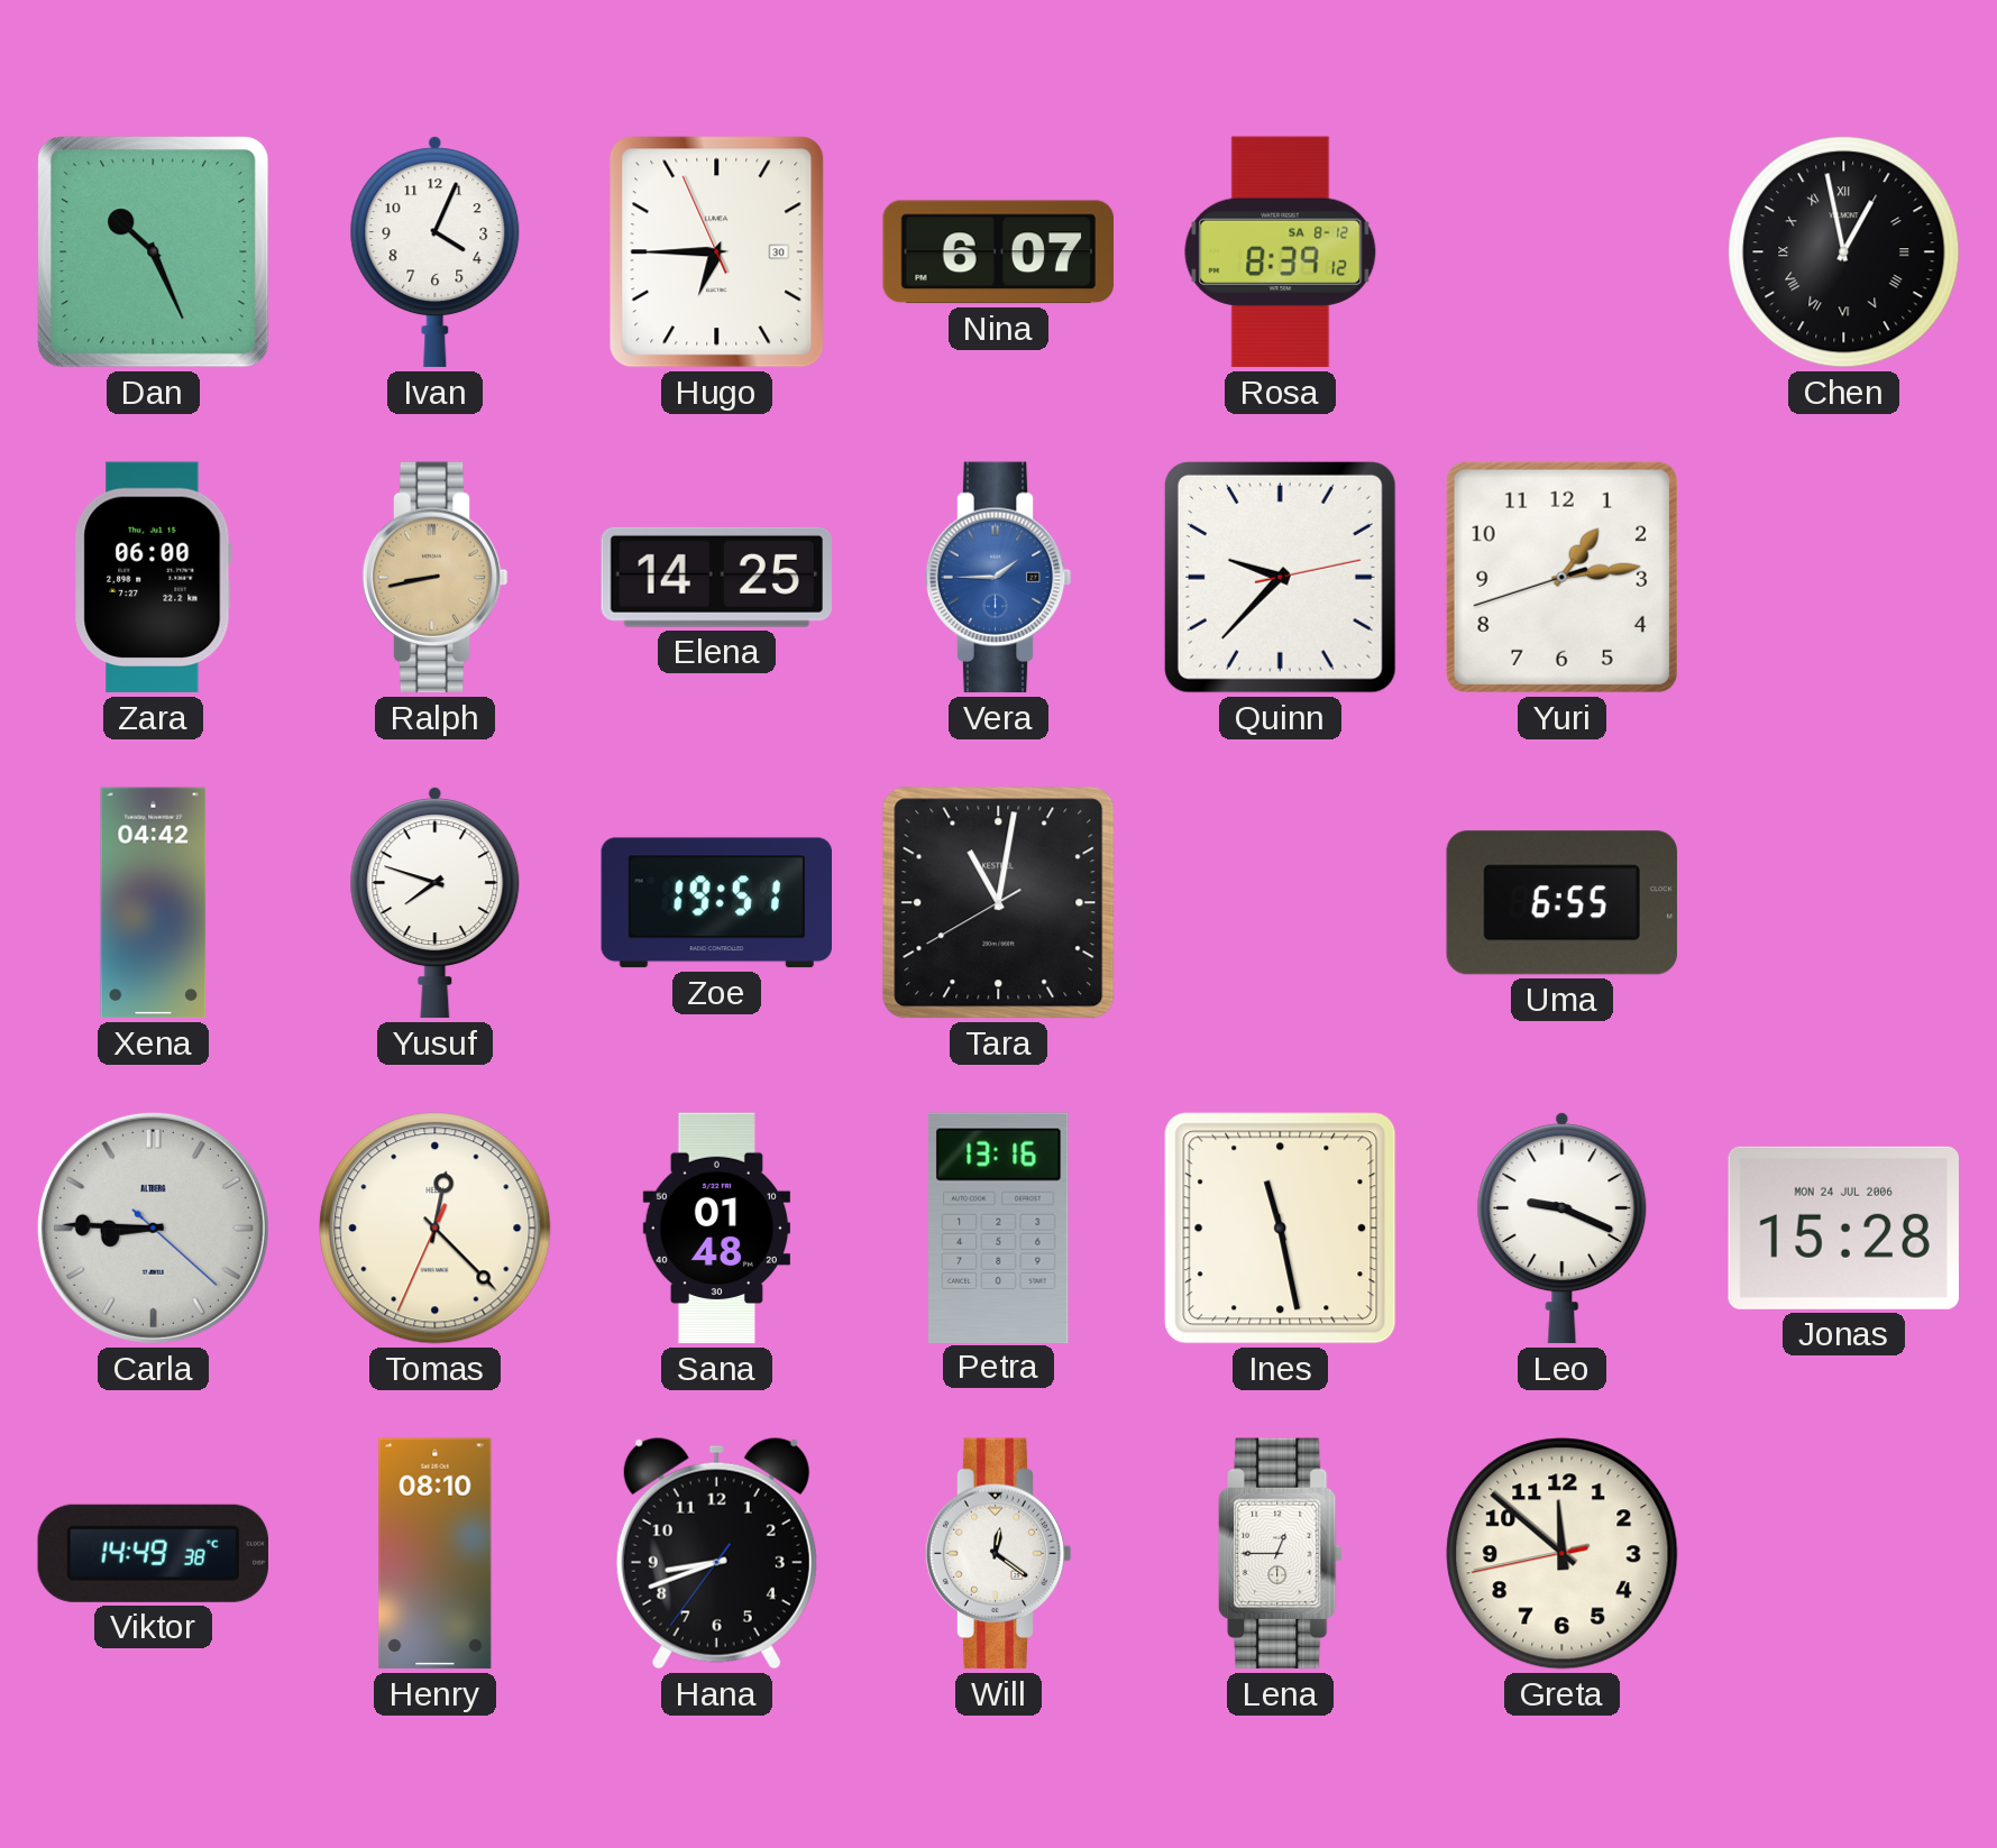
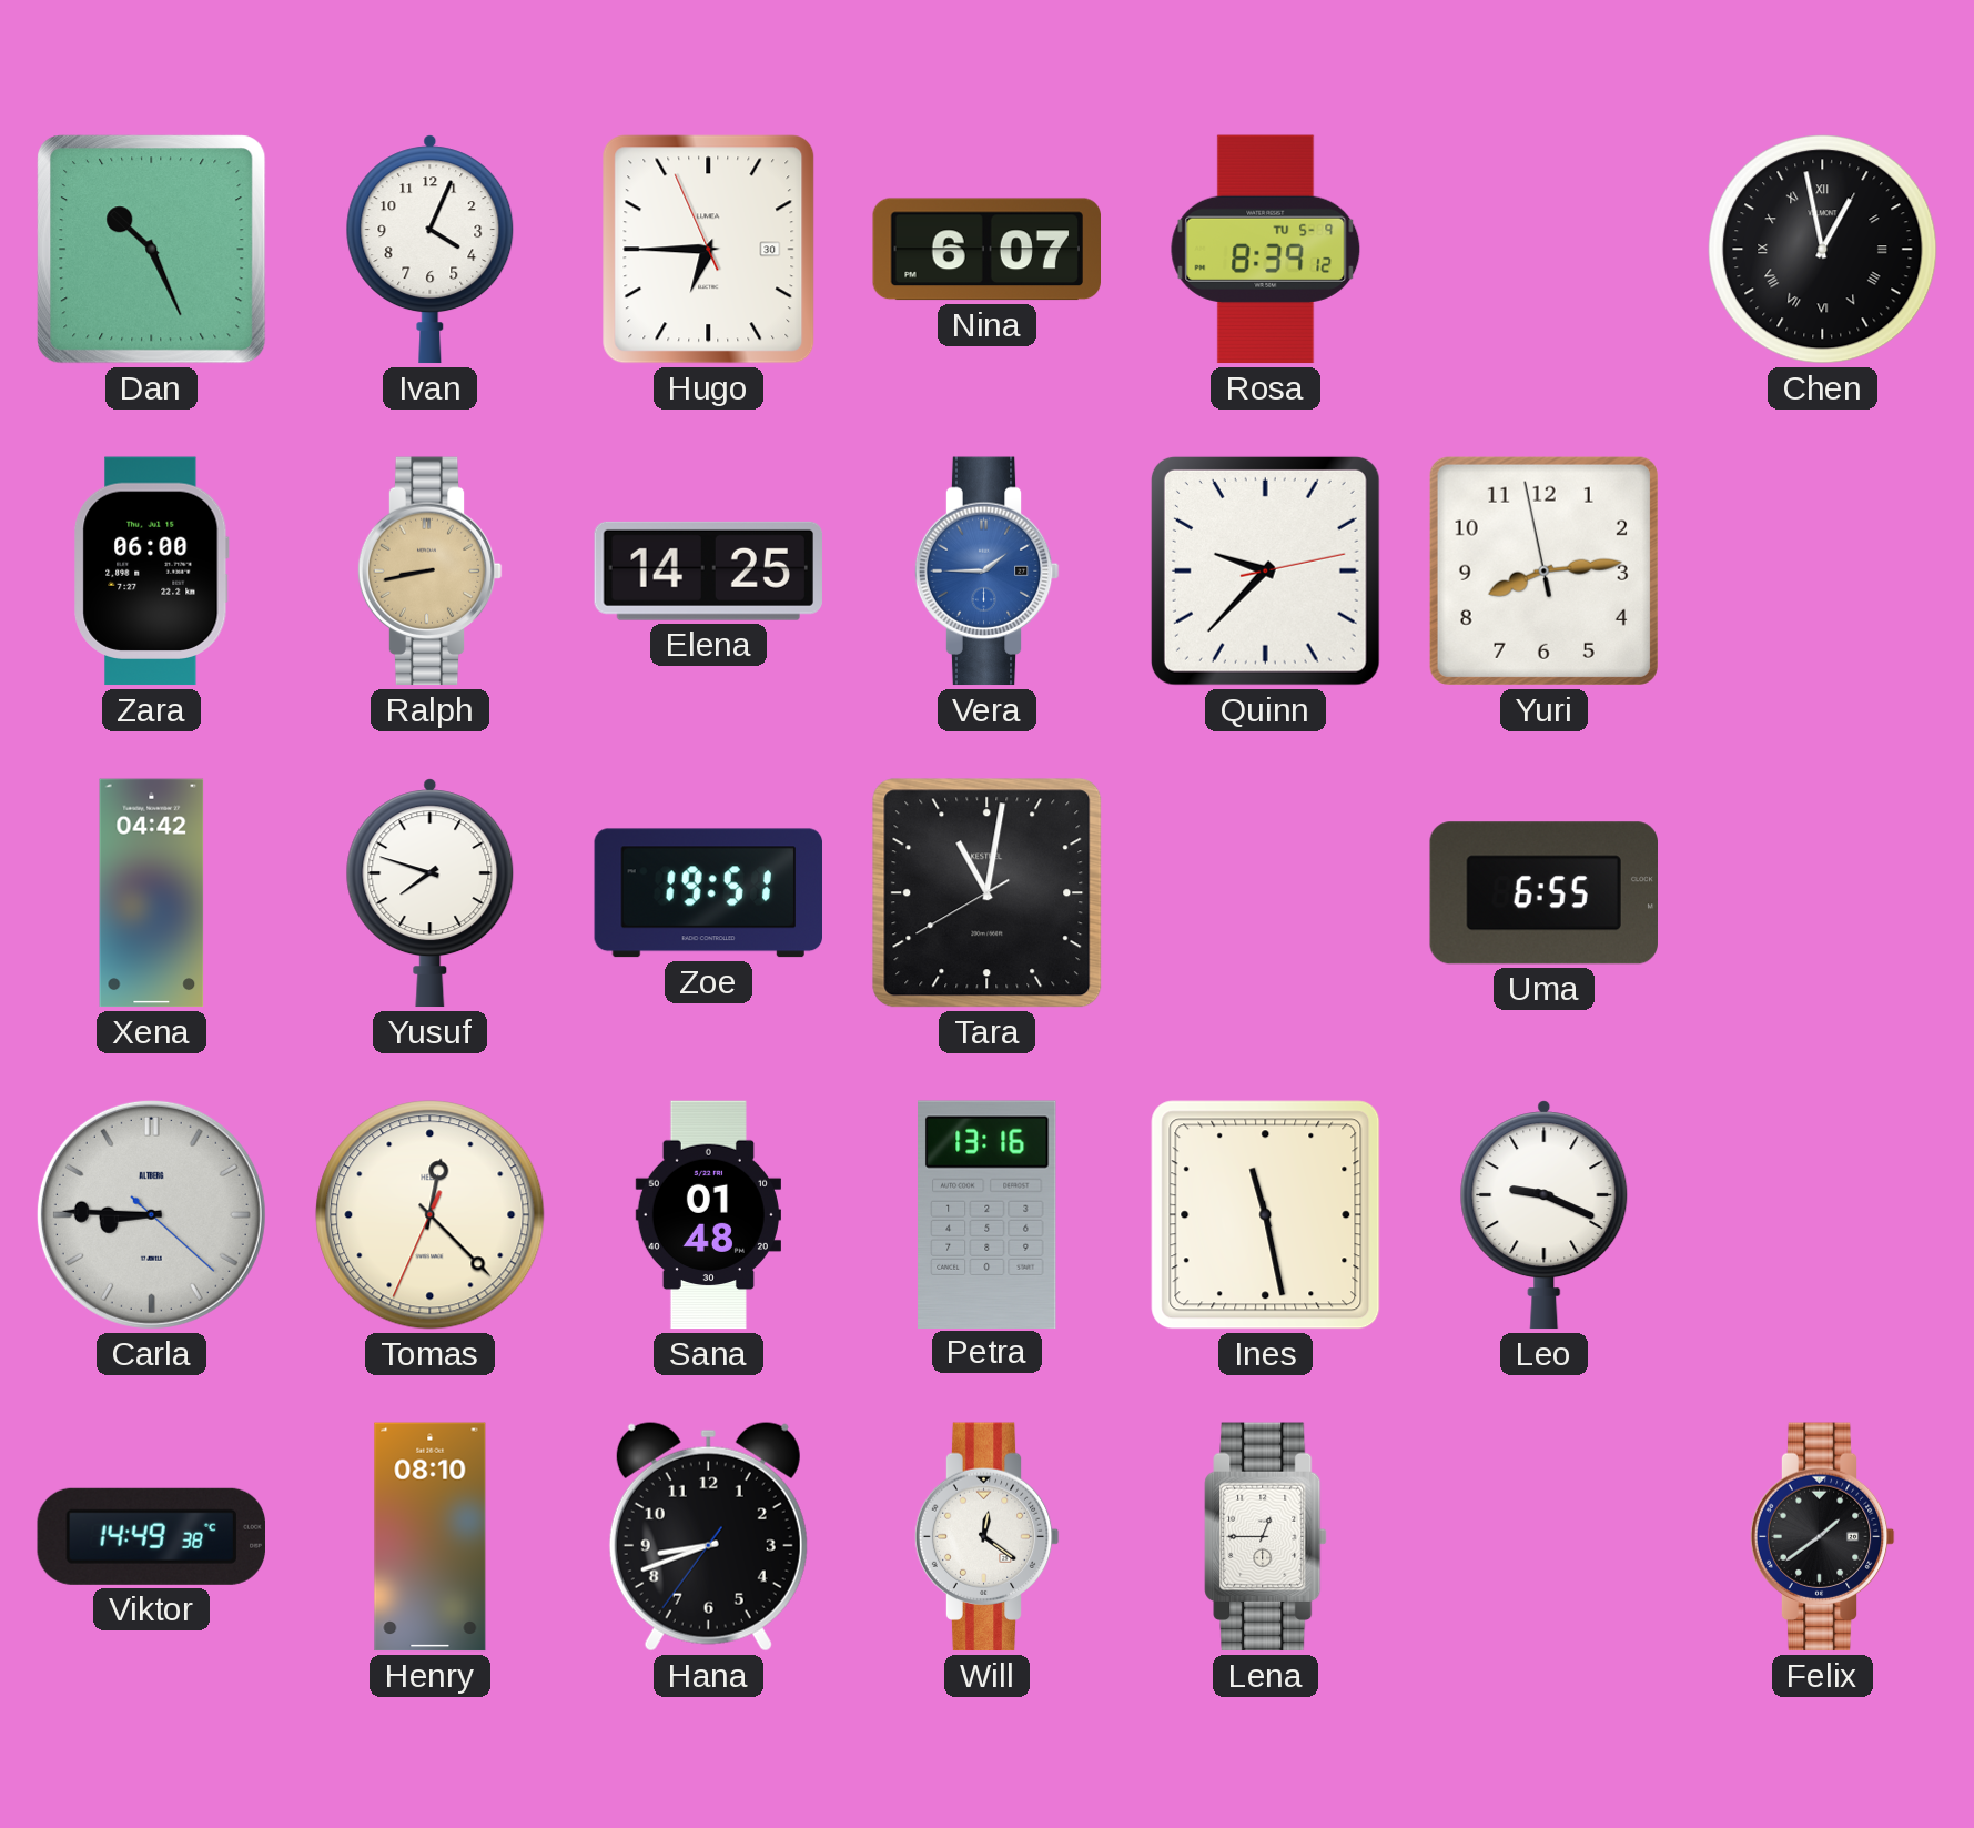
Rosa date: SA 8-12 -> TU 5-9
Yuri: 1:13 -> 8:13
Jonas: 15:28 -> none
Greta: 11:51 -> none
Felix: none -> 1:39
